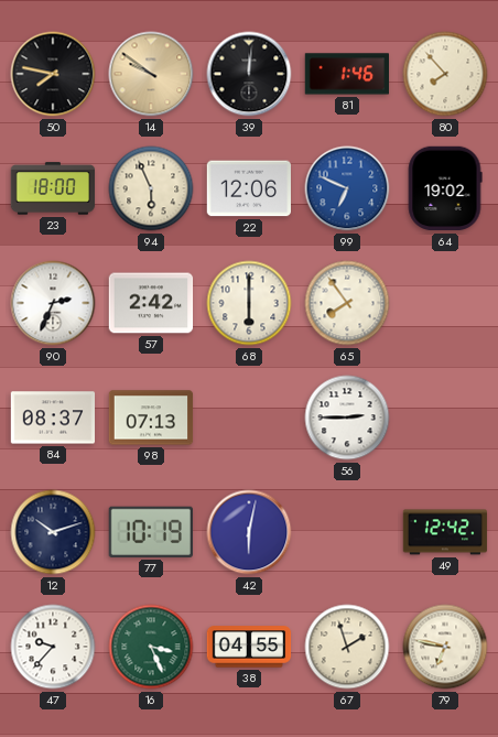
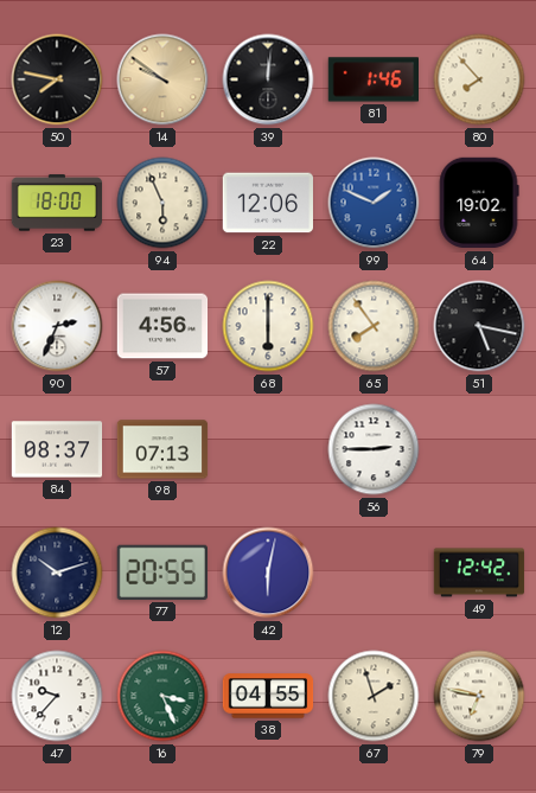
99: 6:49 -> 1:49
57: 2:42 -> 4:56
51: none -> 5:17
77: 10:19 -> 20:55
